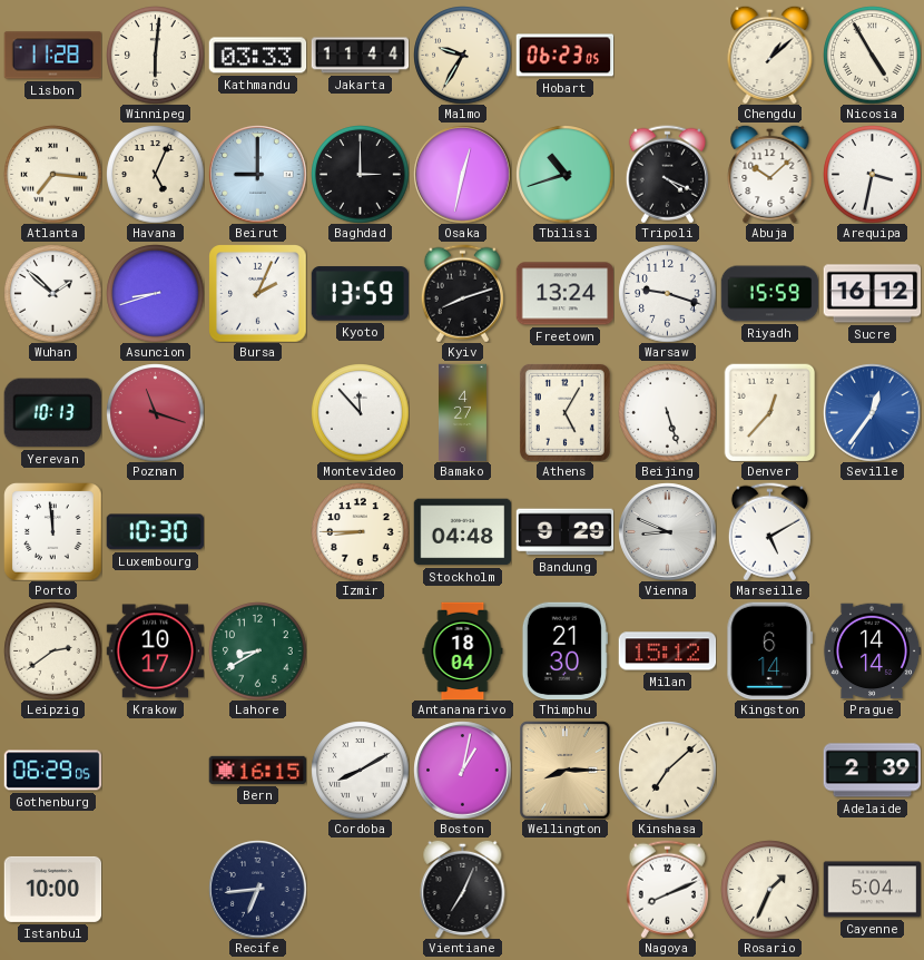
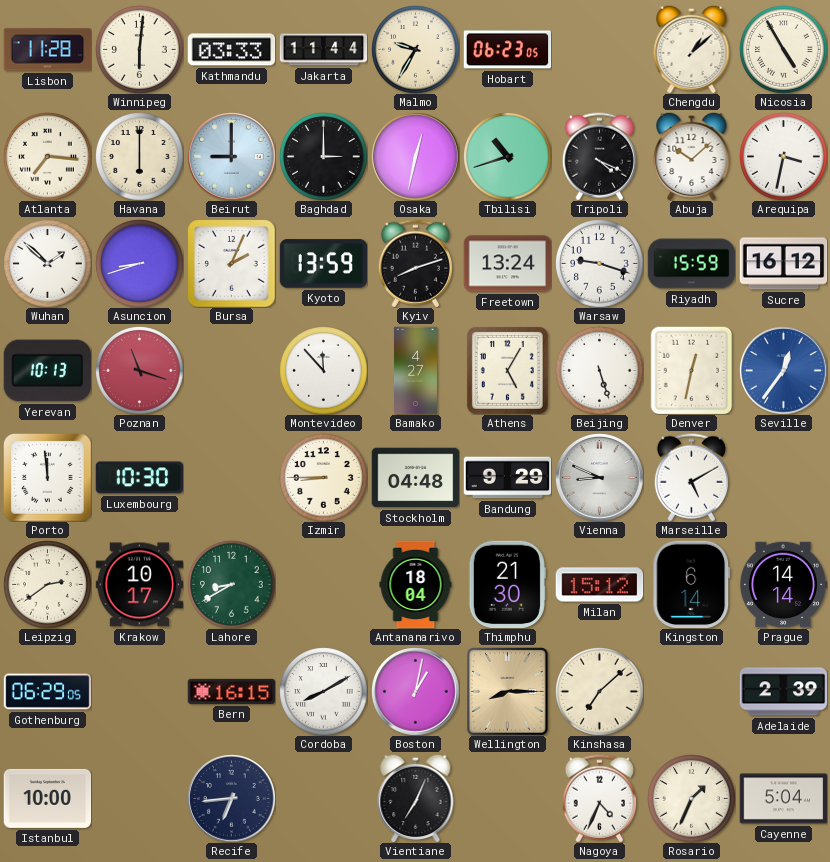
Havana: 5:04 -> 6:00
Denver: 12:37 -> 12:32
Nagoya: 8:11 -> 4:34
